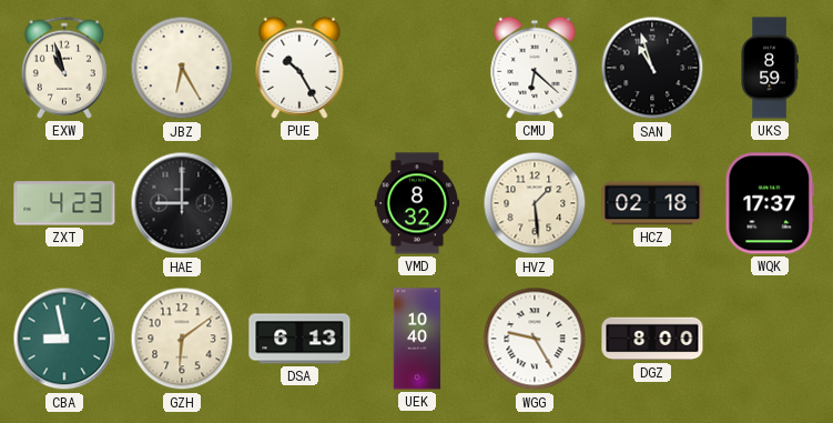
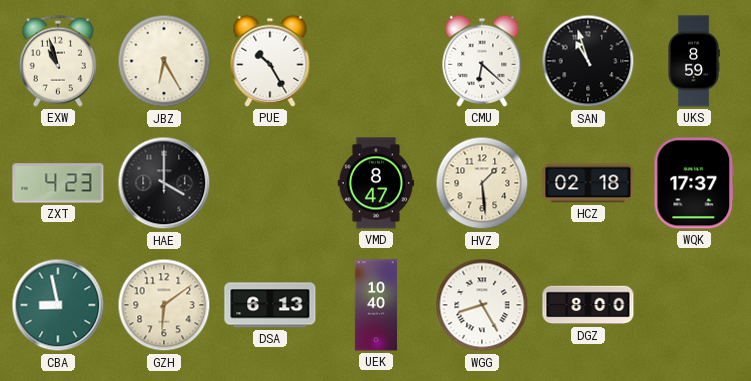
HAE: 9:00 -> 4:00
VMD: 8:32 -> 8:47
WGG: 9:25 -> 8:25
